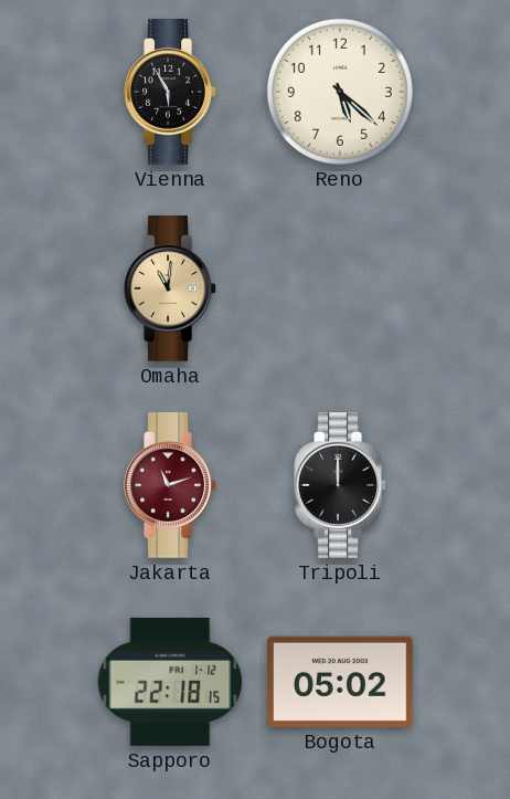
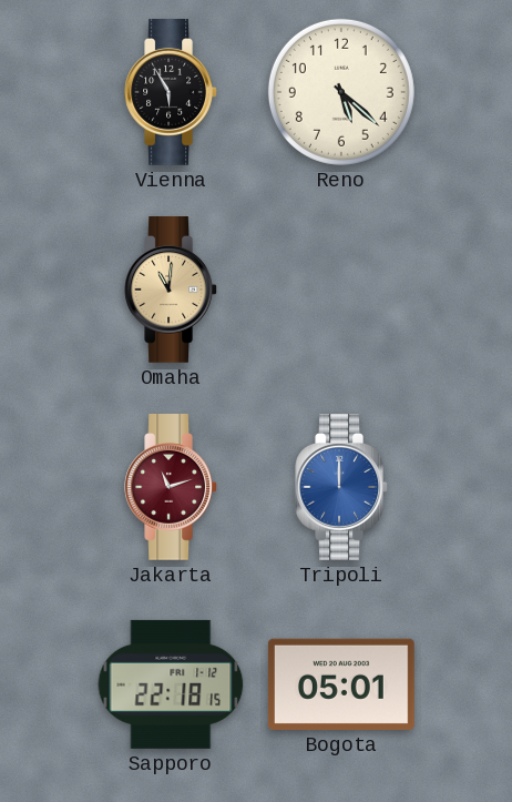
Tripoli dial: black -> blue
Bogota: 05:02 -> 05:01
